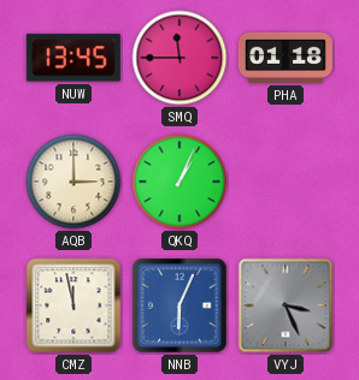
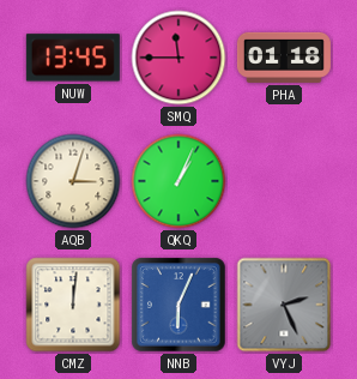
AQB: 3:00 -> 3:03
CMZ: 11:58 -> 12:01
VYJ: 3:26 -> 2:26
